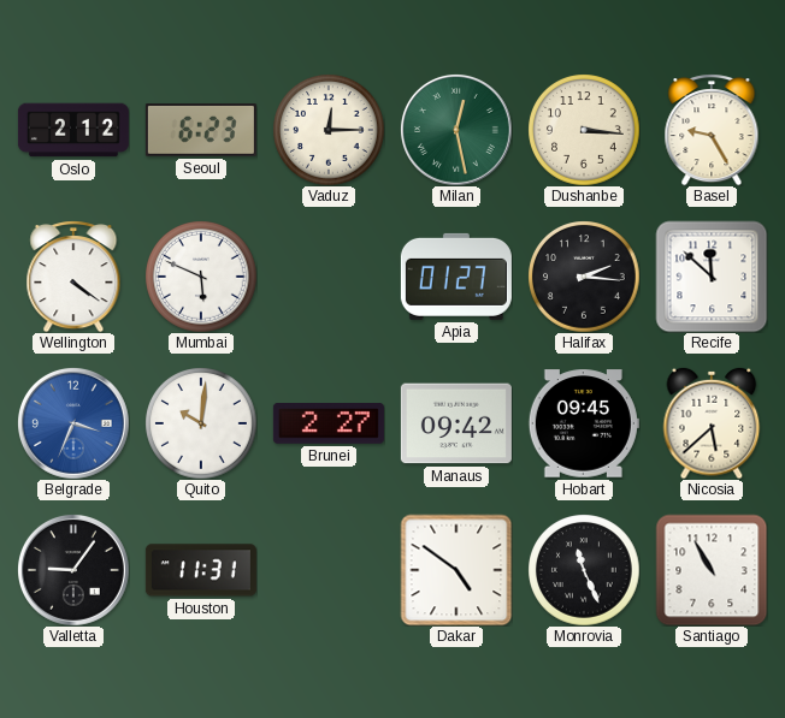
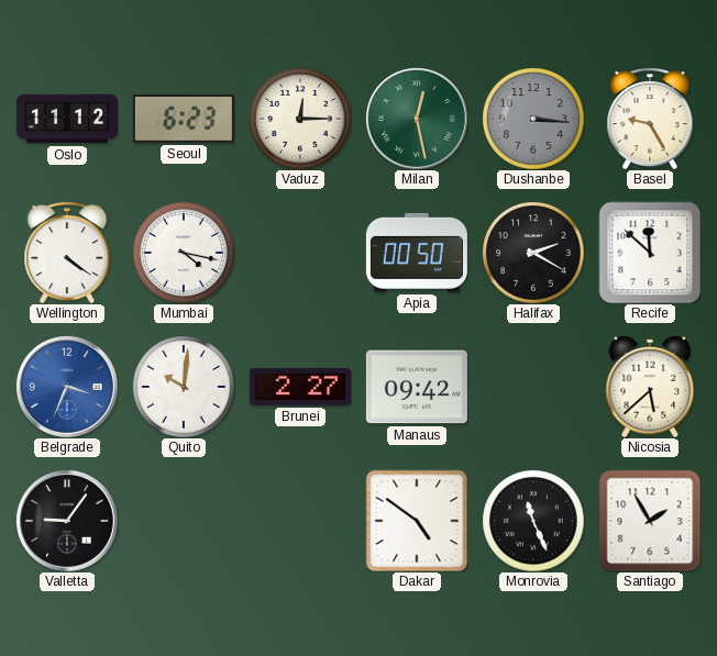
Oslo: 2:12 -> 11:12
Dushanbe dial: cream -> grey
Mumbai: 5:49 -> 4:17
Apia: 01:27 -> 00:50
Halifax: 2:16 -> 2:20
Hobart: 09:45 -> none
Houston: 11:31 -> none
Santiago: 10:55 -> 1:55
